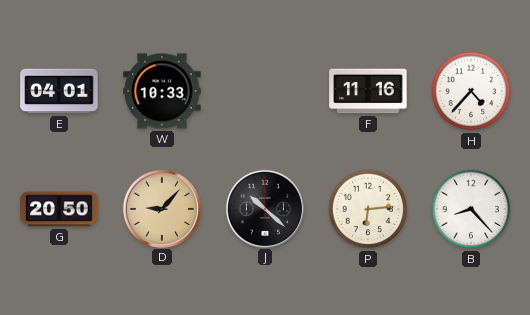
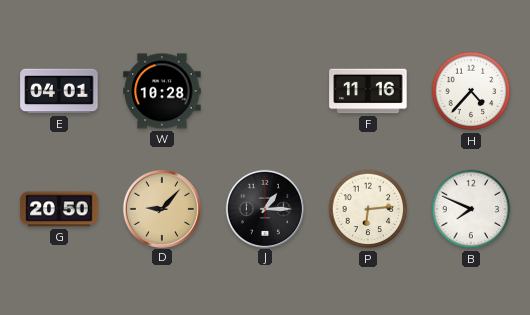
W: 10:33 -> 10:28
J: 10:22 -> 1:15
B: 8:23 -> 7:49
